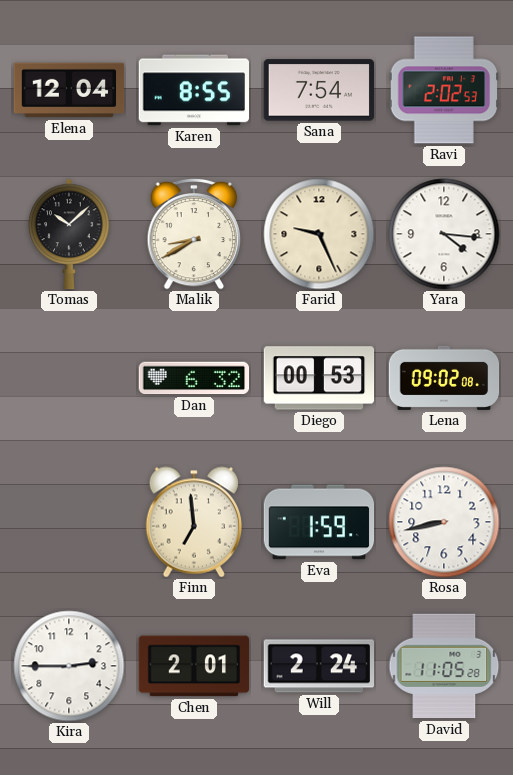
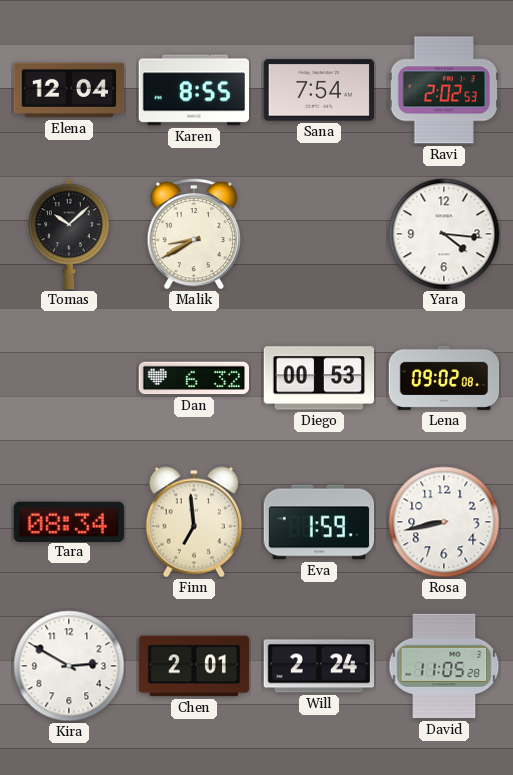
Farid: 9:26 -> none
Tara: none -> 08:34
Kira: 2:45 -> 2:50
